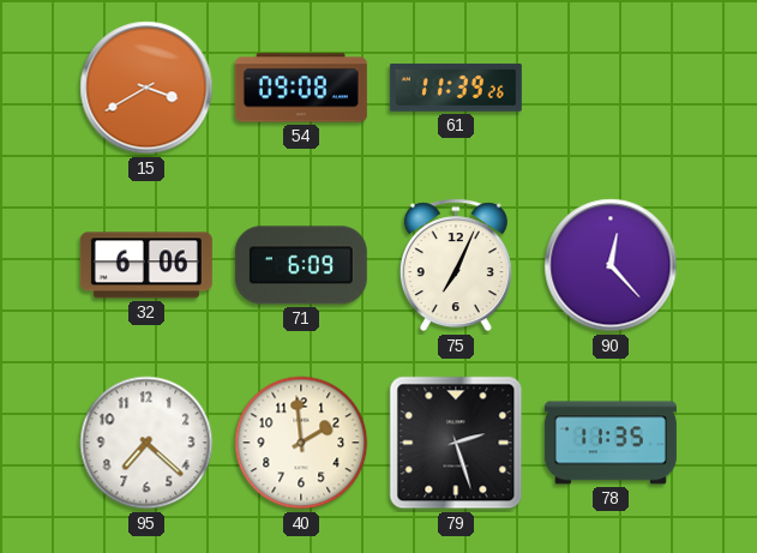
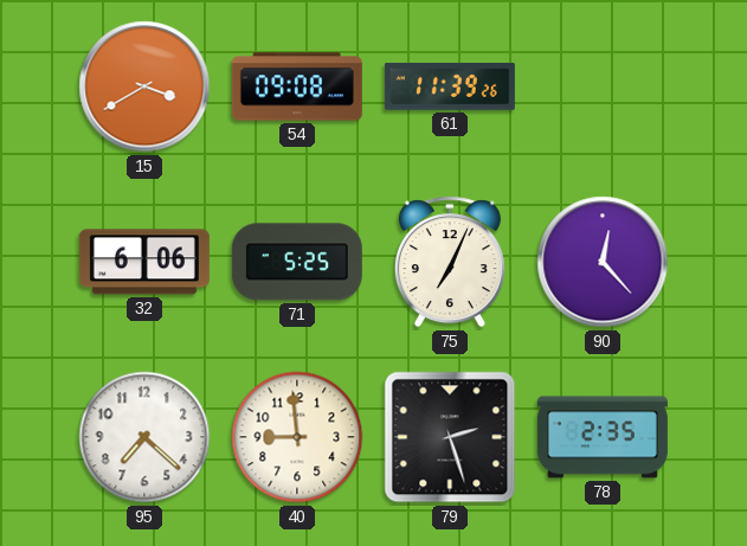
71: 6:09 -> 5:25
40: 1:59 -> 8:59
78: 11:35 -> 2:35
